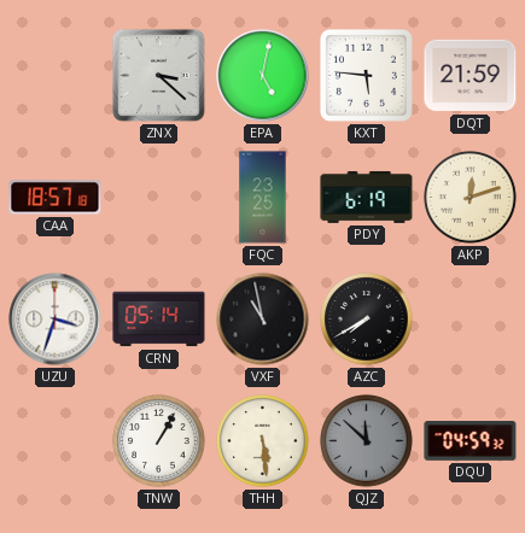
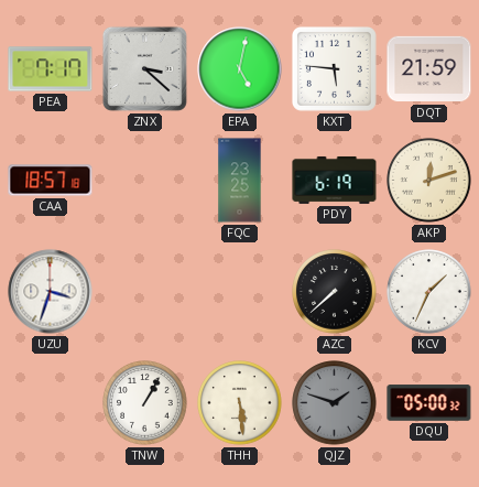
PEA: none -> 7:17
CRN: 05:14 -> none
VXF: 10:58 -> none
AZC: 7:40 -> 7:38
KCV: none -> 1:34
QJZ: 11:52 -> 1:48
DQU: 04:59 -> 05:00
